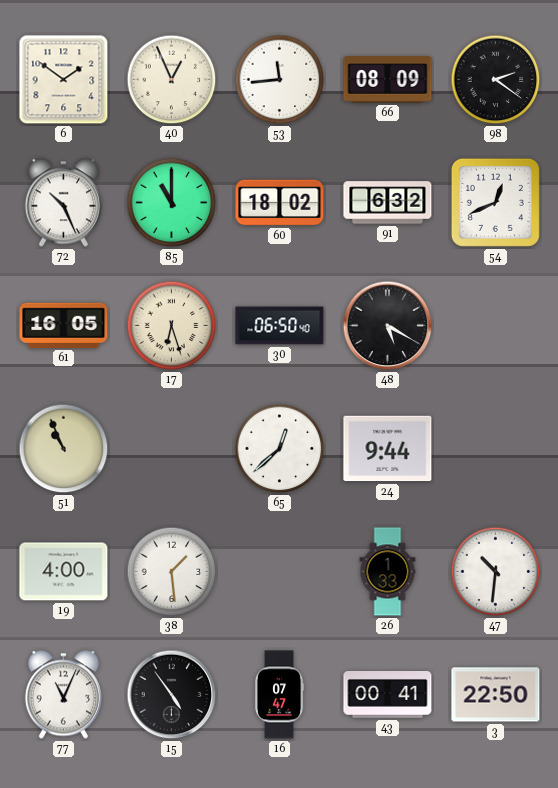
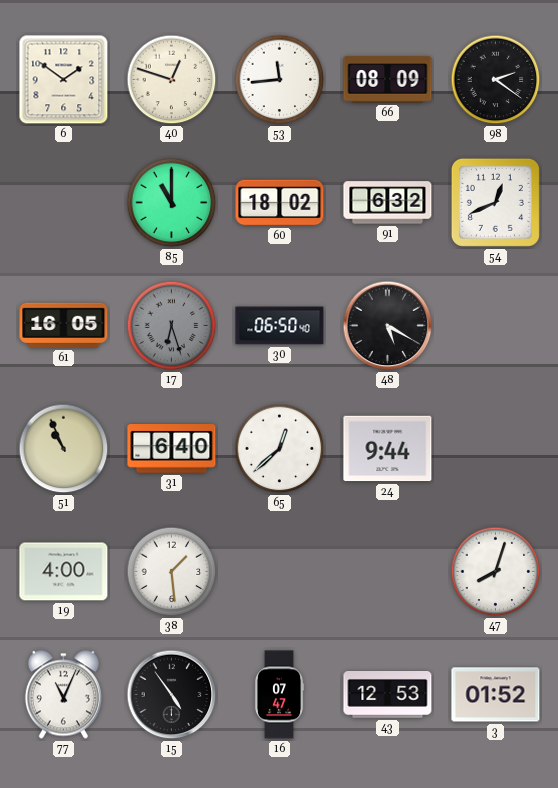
40: 12:56 -> 12:48
72: 10:26 -> none
17 dial: cream -> grey
31: none -> 6:40
26: 1:33 -> none
47: 10:31 -> 8:03
43: 00:41 -> 12:53
3: 22:50 -> 01:52
